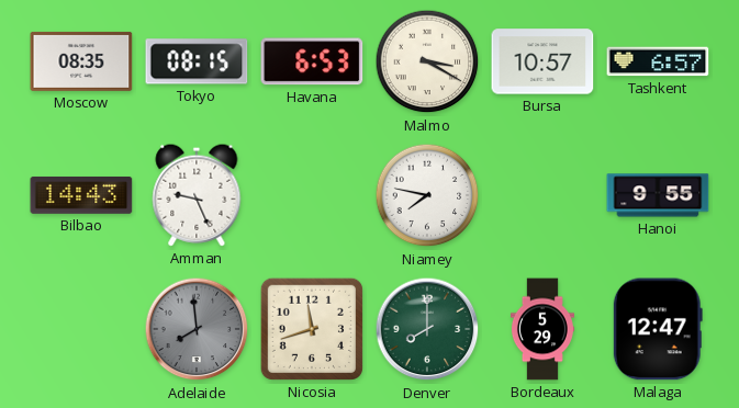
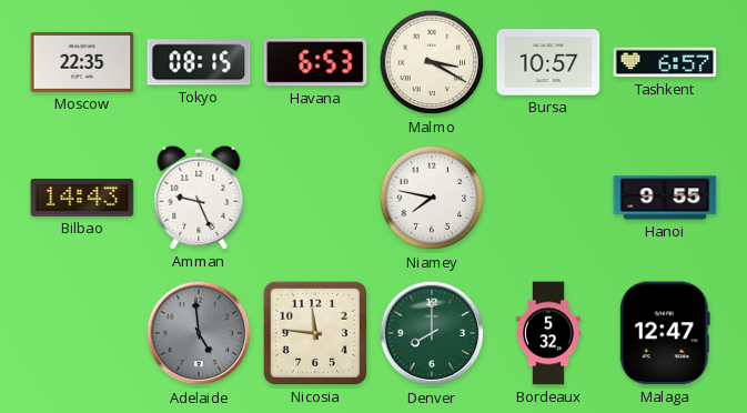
Moscow: 08:35 -> 22:35
Adelaide: 7:59 -> 4:59
Nicosia: 11:42 -> 11:46
Bordeaux: 5:29 -> 5:32
